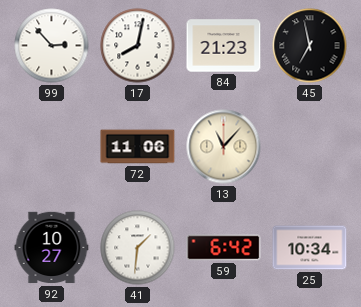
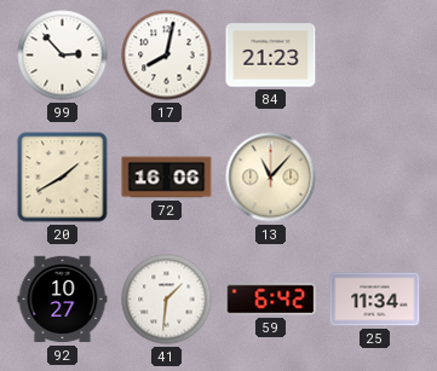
45: 6:58 -> none
20: none -> 1:40
72: 11:06 -> 16:06
25: 10:34 -> 11:34
